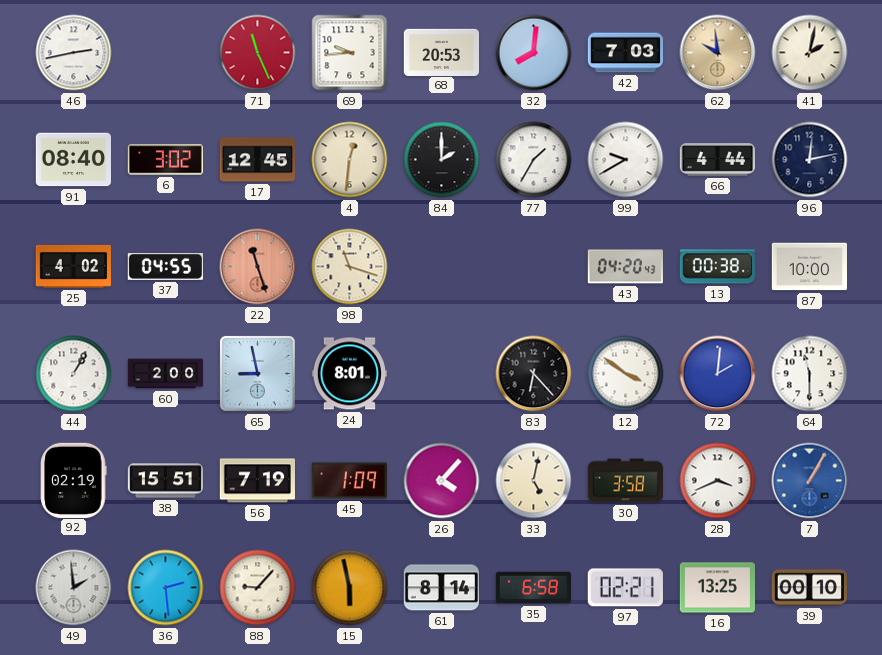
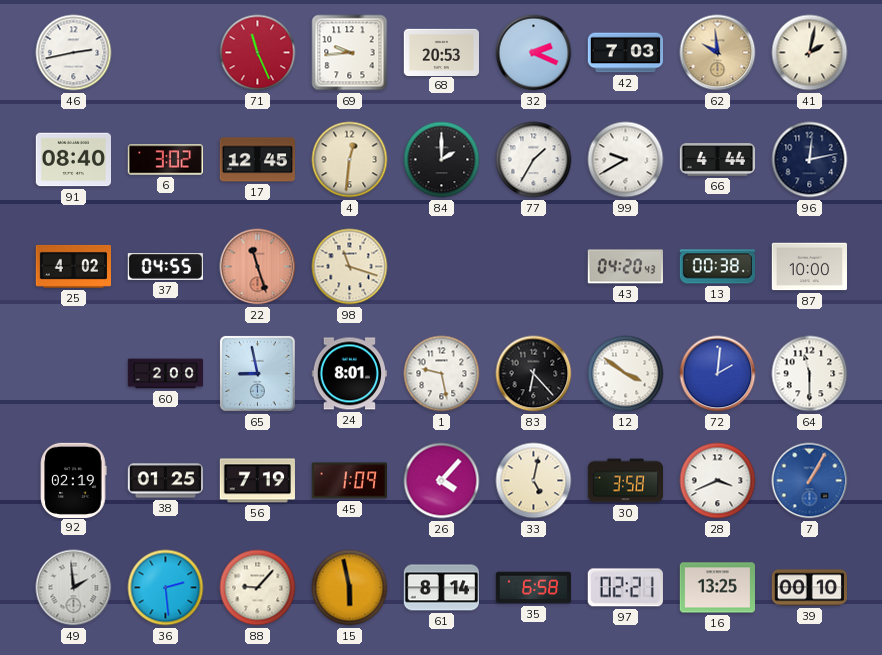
32: 8:01 -> 2:19
44: 1:05 -> none
1: none -> 9:28
38: 15:51 -> 01:25
